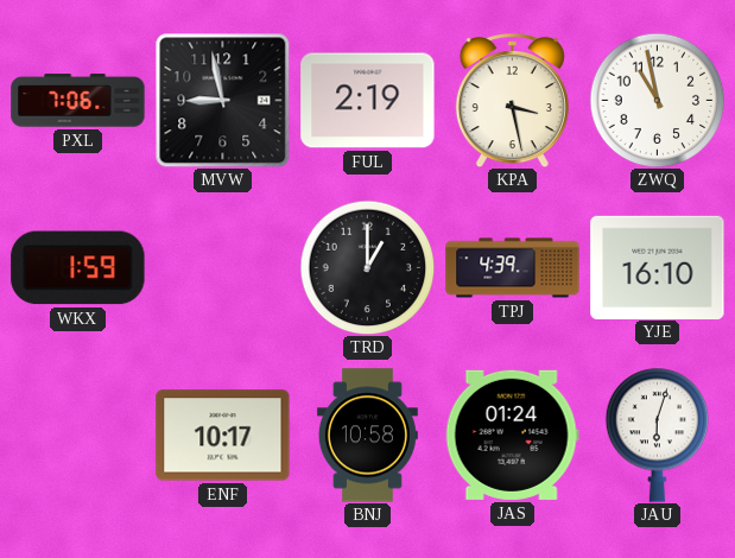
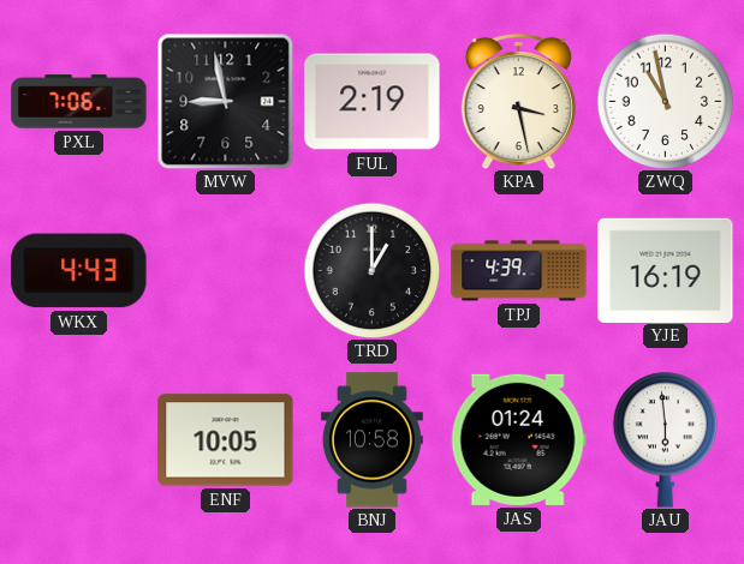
WKX: 1:59 -> 4:43
YJE: 16:10 -> 16:19
ENF: 10:17 -> 10:05
JAU: 6:03 -> 5:59
